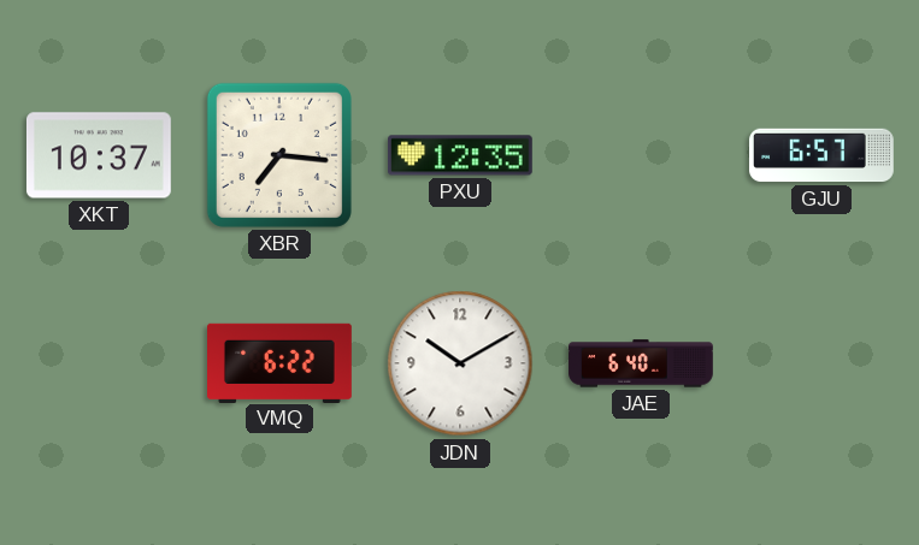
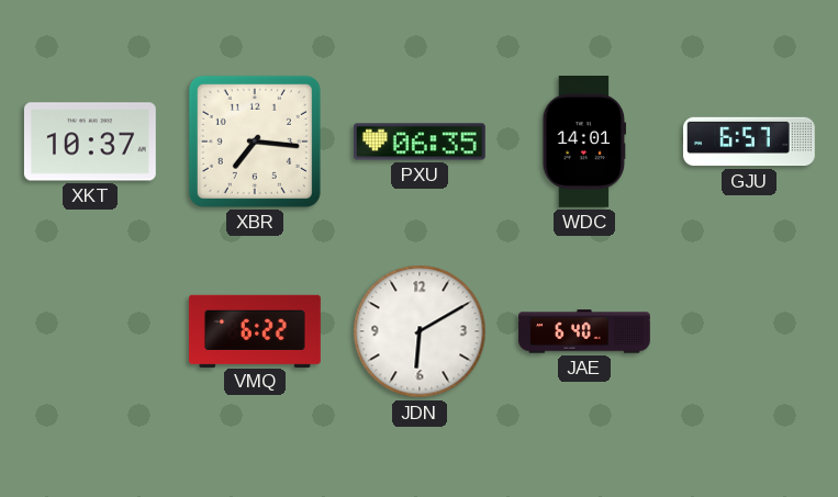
PXU: 12:35 -> 06:35
WDC: none -> 14:01
JDN: 10:10 -> 6:10
